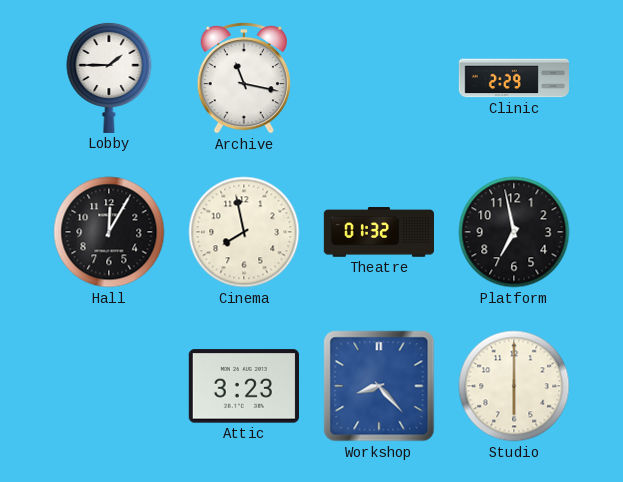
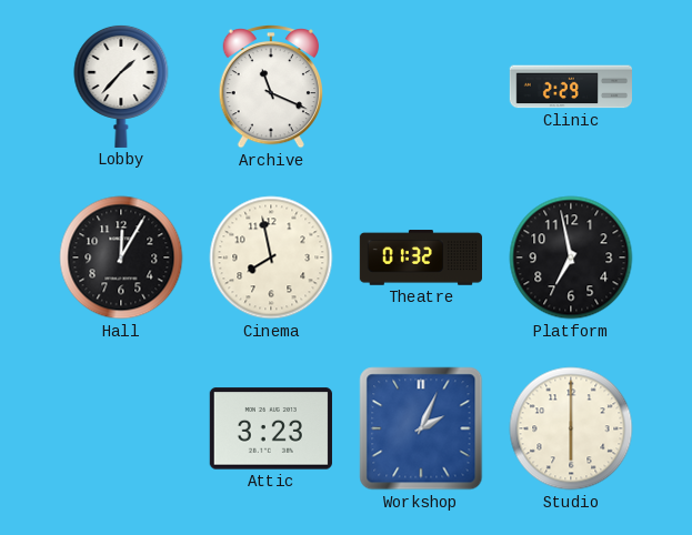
Lobby: 1:45 -> 1:37
Archive: 11:17 -> 11:19
Workshop: 8:23 -> 2:04
